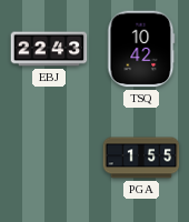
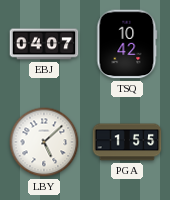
EBJ: 22:43 -> 04:07
LBY: none -> 5:08
